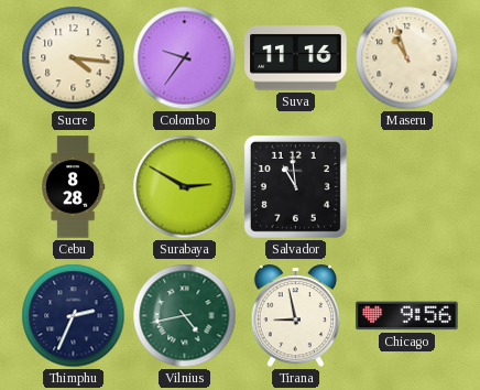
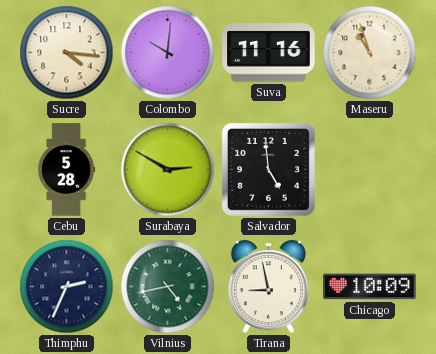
Colombo: 9:36 -> 10:01
Cebu: 8:28 -> 5:28
Salvador: 10:59 -> 4:59
Chicago: 9:56 -> 10:09
